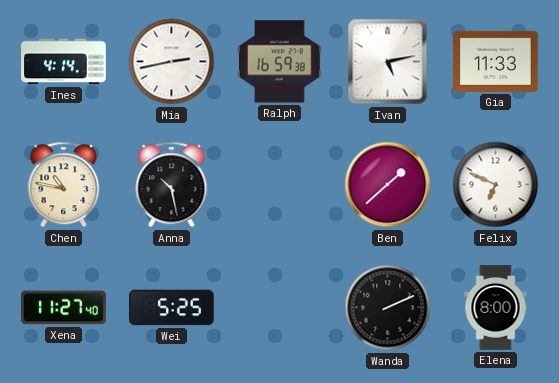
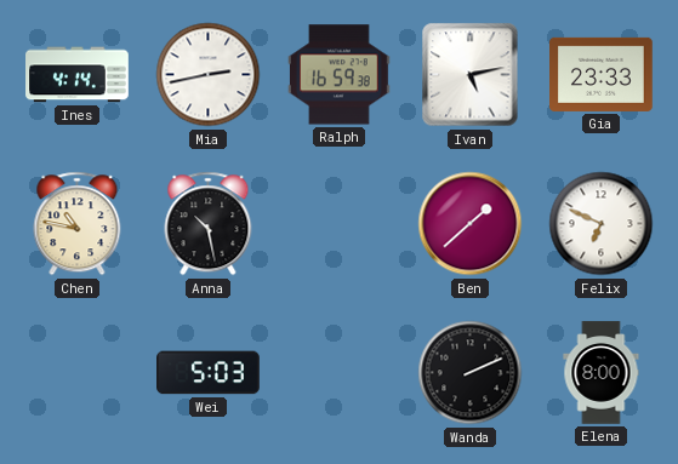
Gia: 11:33 -> 23:33
Xena: 11:27 -> none
Wei: 5:25 -> 5:03
